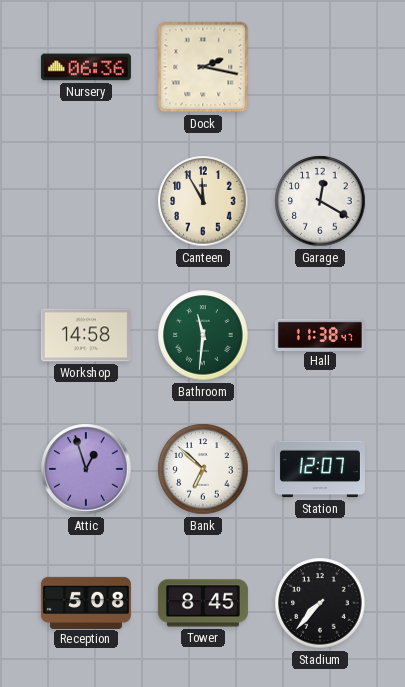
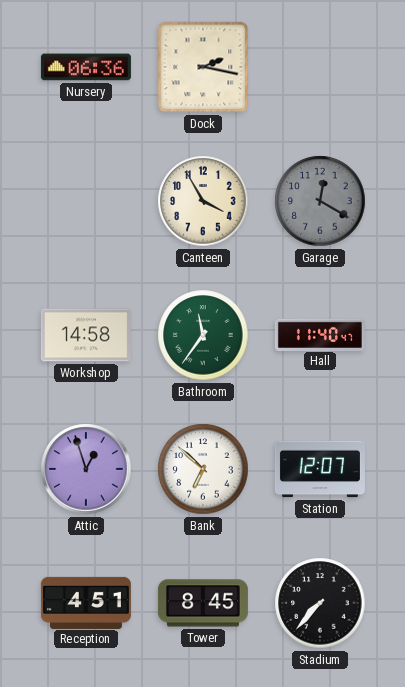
Canteen: 11:55 -> 3:55
Garage dial: white -> grey
Bathroom: 11:31 -> 11:36
Hall: 11:38 -> 11:40
Reception: 5:08 -> 4:51
